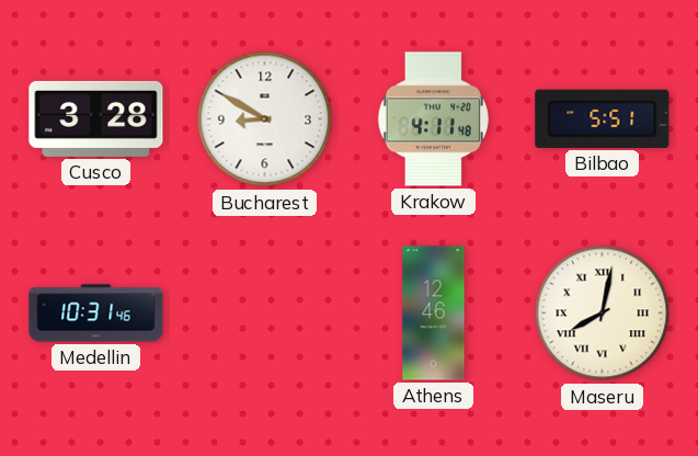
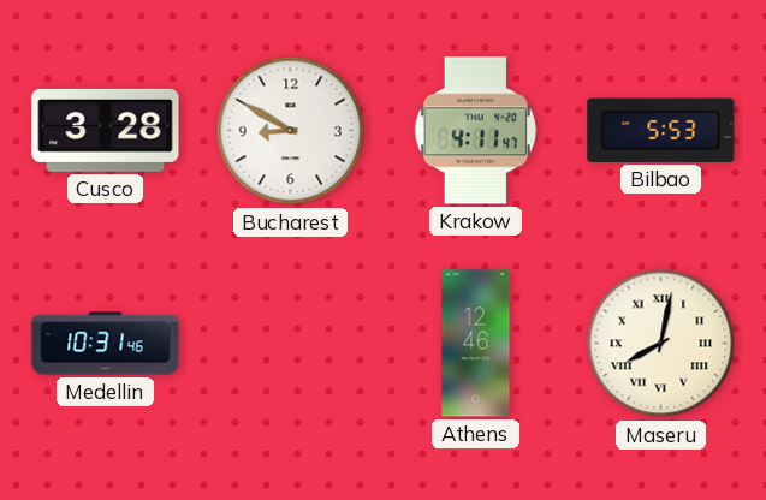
Krakow: 4:11:48 -> 4:11:47
Bilbao: 5:51 -> 5:53
